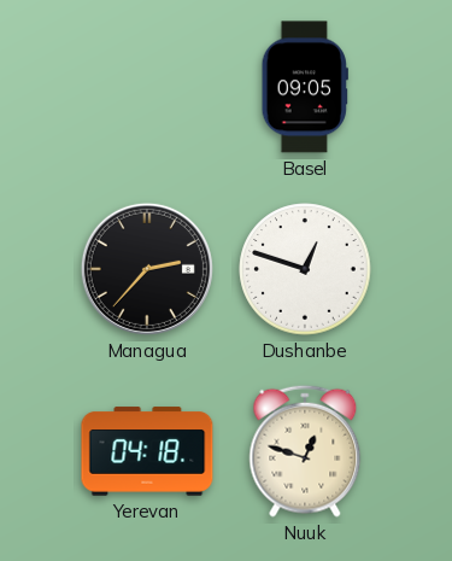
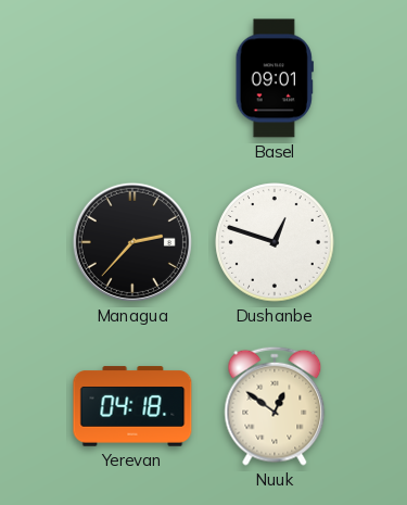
Basel: 09:05 -> 09:01
Nuuk: 12:48 -> 12:51
